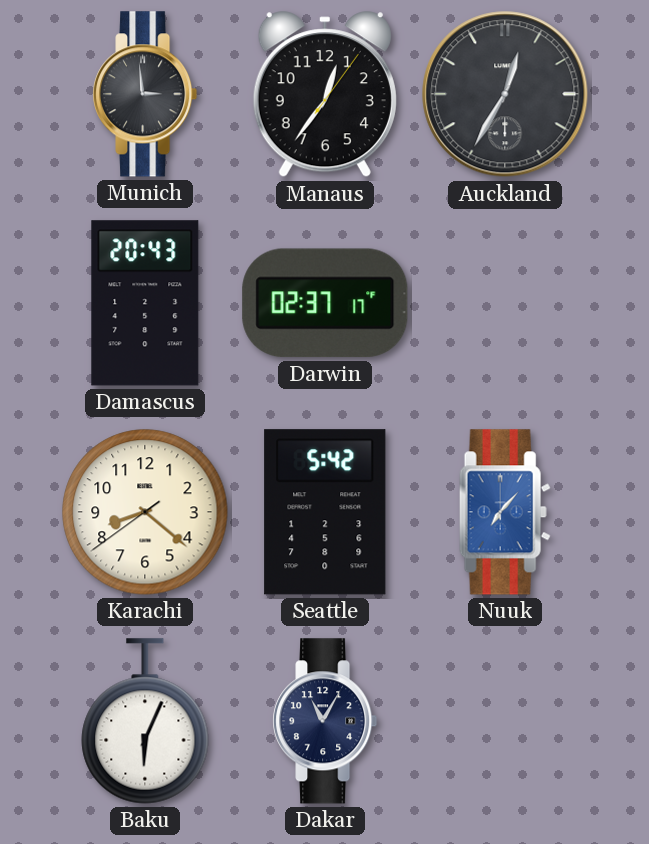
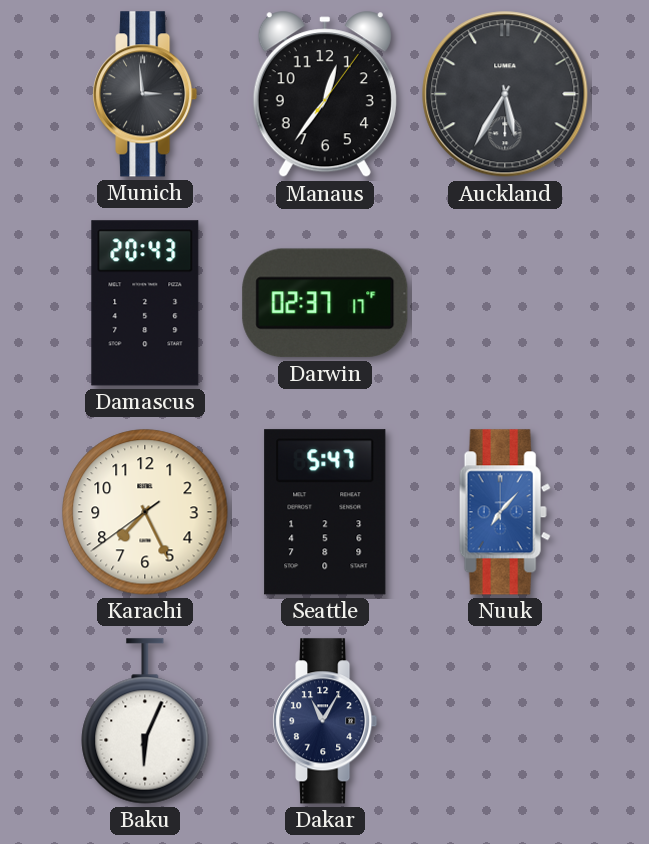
Auckland: 12:35 -> 5:35
Karachi: 8:21 -> 7:25
Seattle: 5:42 -> 5:47
